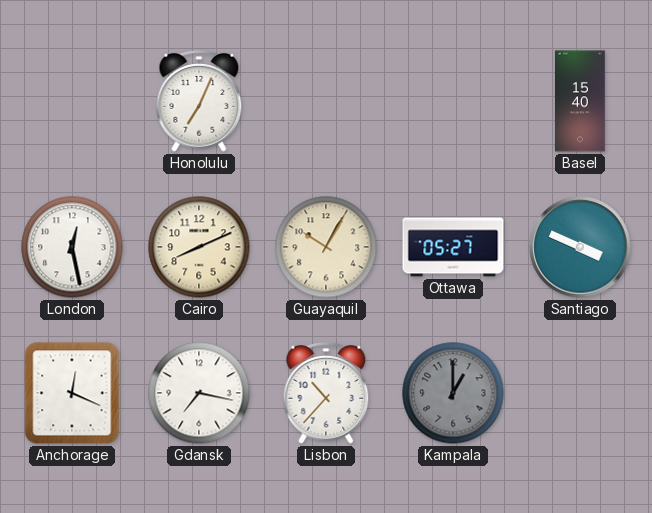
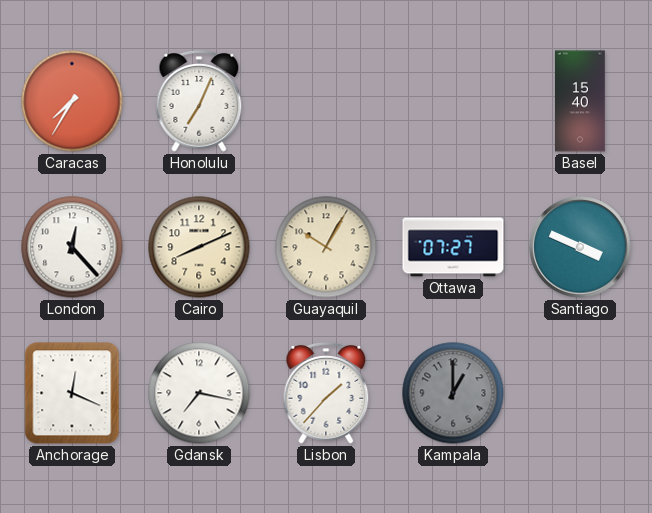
Caracas: none -> 7:35
London: 12:28 -> 12:23
Ottawa: 05:27 -> 07:27
Lisbon: 10:37 -> 1:37
